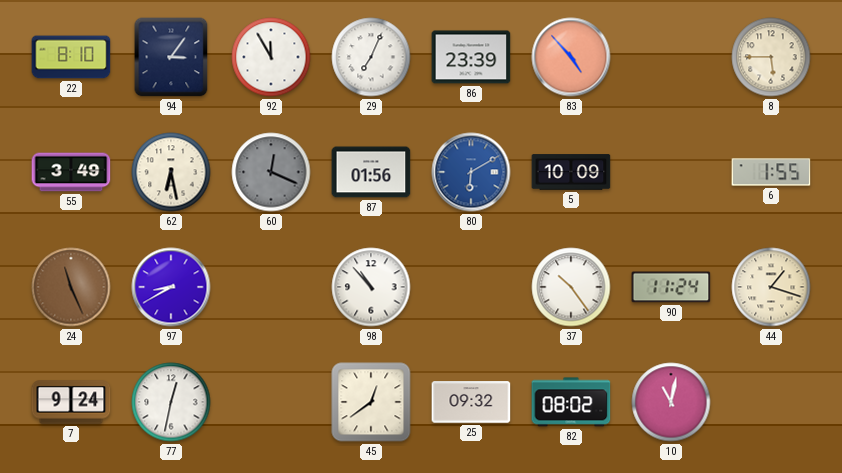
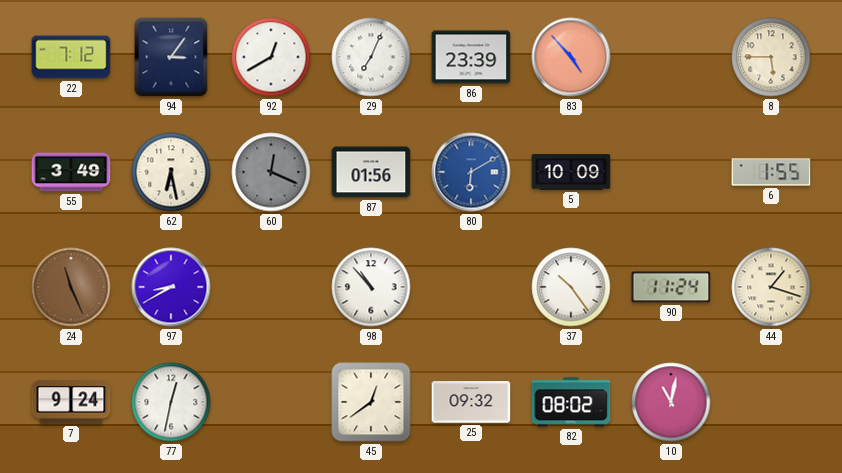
22: 8:10 -> 7:12
92: 11:55 -> 12:40
